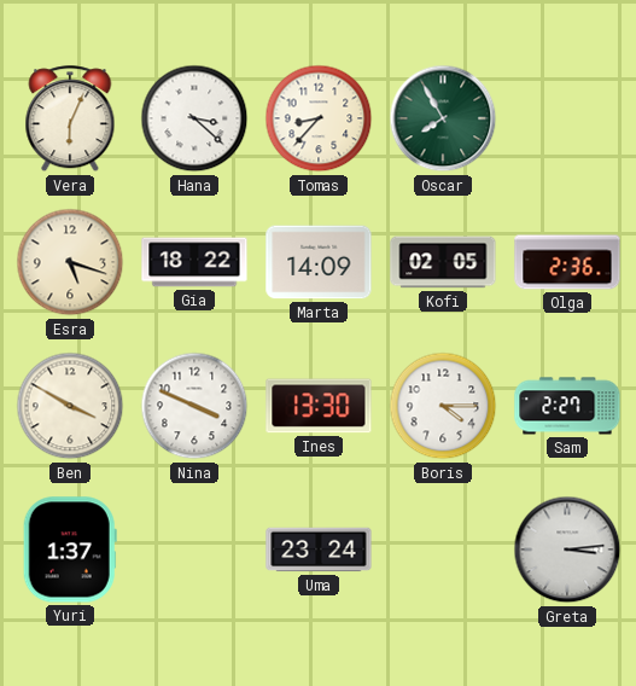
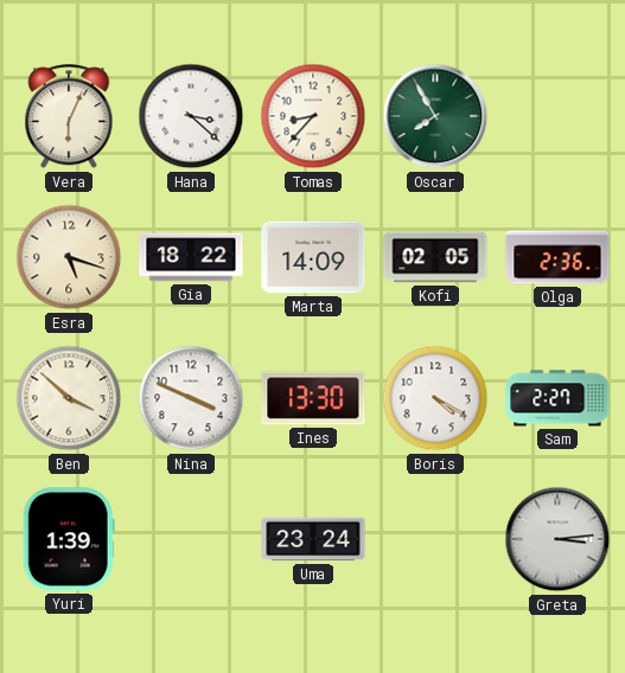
Ben: 3:50 -> 3:52
Boris: 4:15 -> 4:20
Yuri: 1:37 -> 1:39
